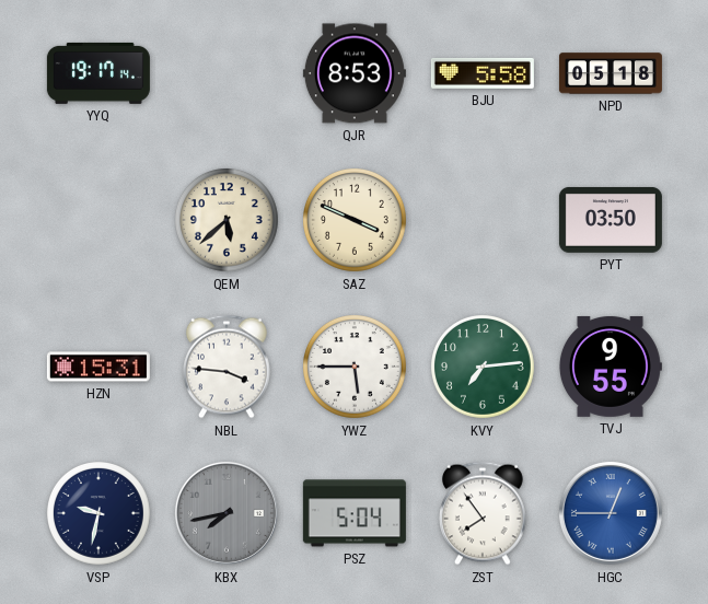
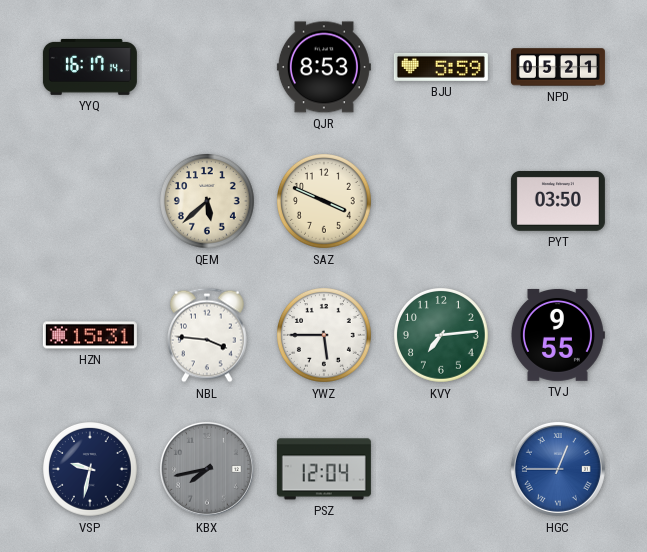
YYQ: 19:17 -> 16:17
BJU: 5:58 -> 5:59
NPD: 05:18 -> 05:21
PSZ: 5:04 -> 12:04
ZST: 7:54 -> none
